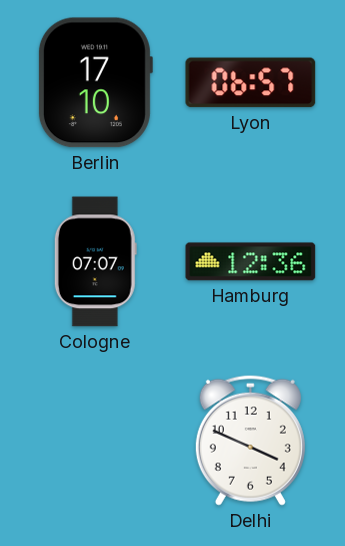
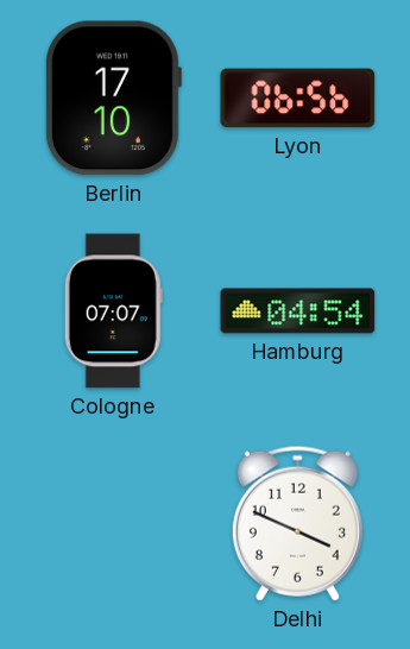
Lyon: 06:57 -> 06:56
Hamburg: 12:36 -> 04:54
